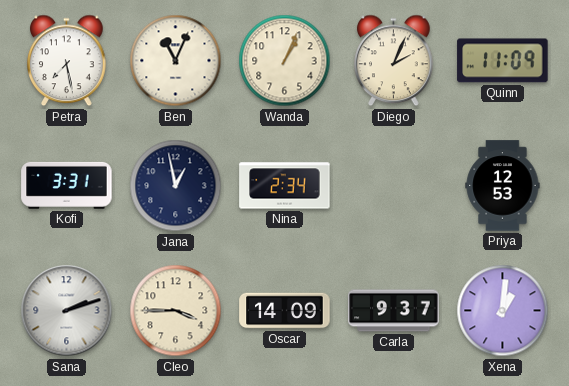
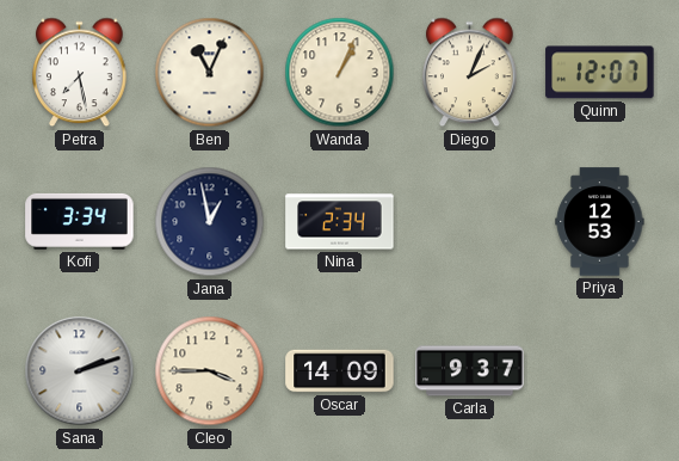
Quinn: 11:09 -> 12:07
Kofi: 3:31 -> 3:34
Xena: 1:01 -> none
